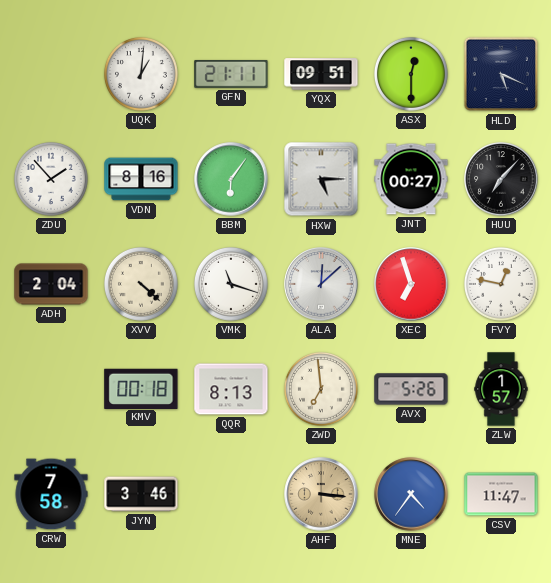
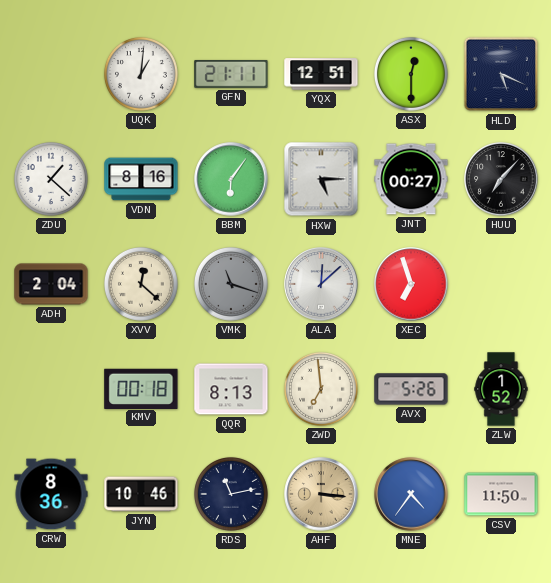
YQX: 09:51 -> 12:51
ZDU: 1:53 -> 1:22
XVV: 4:22 -> 12:22
VMK dial: white -> grey
FVY: 12:47 -> none
ZLW: 1:57 -> 1:52
CRW: 7:58 -> 8:36
JYN: 3:46 -> 10:46
RDS: none -> 11:13
CSV: 11:47 -> 11:50
